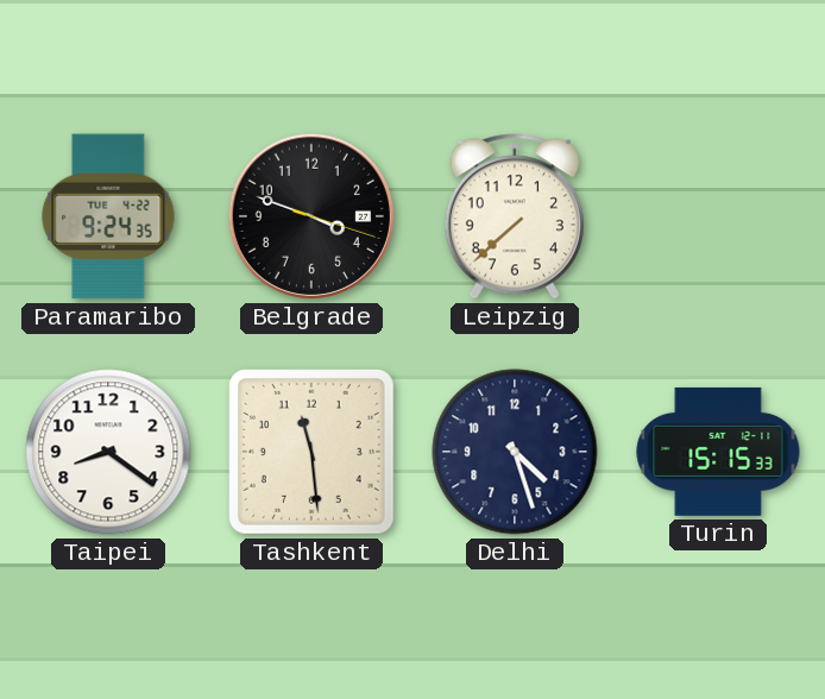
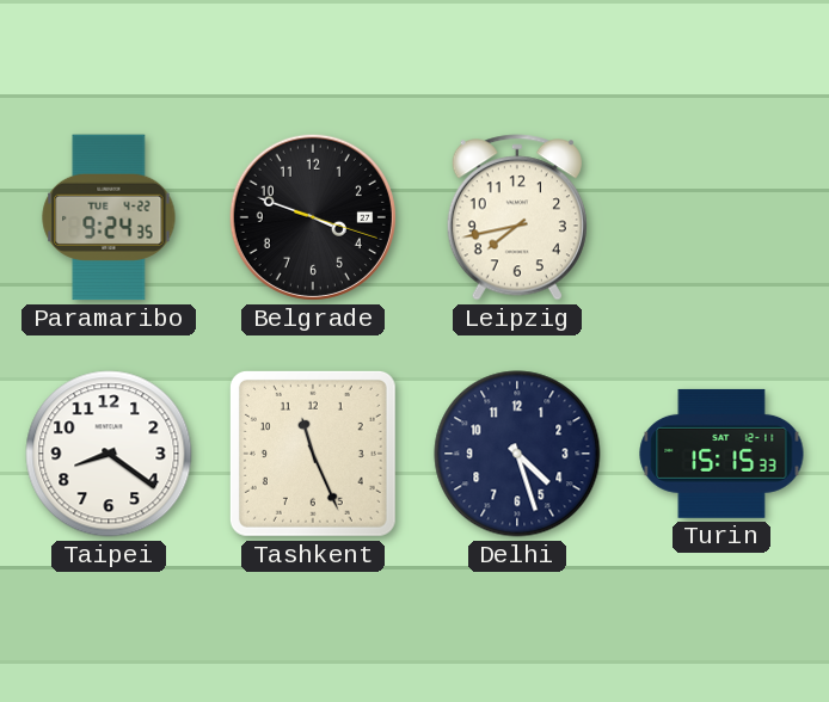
Leipzig: 7:38 -> 7:43
Tashkent: 11:29 -> 11:26
